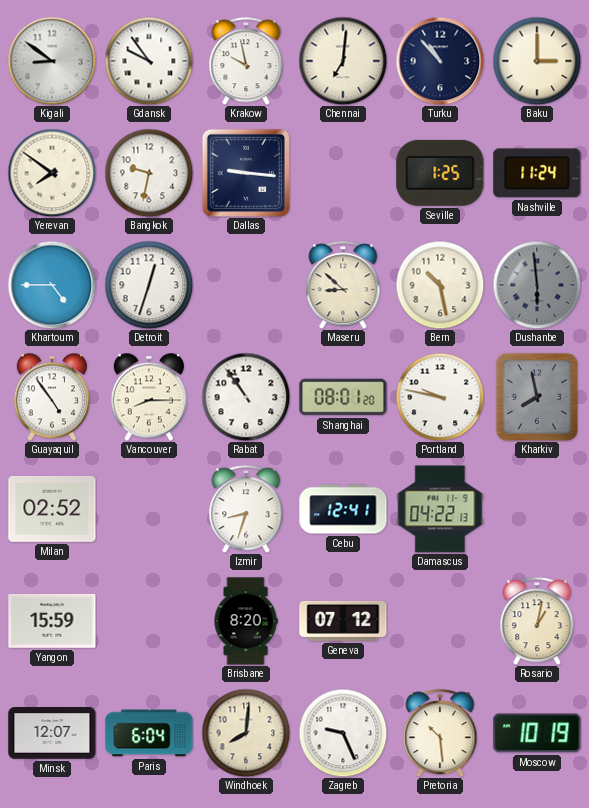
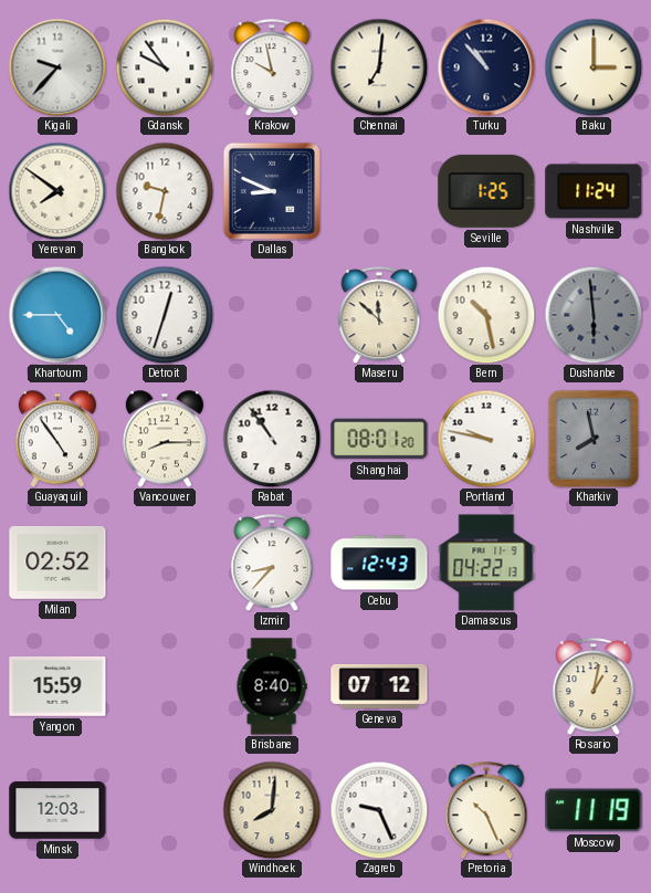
Kigali: 8:51 -> 9:37
Dallas: 9:16 -> 8:49
Maseru: 8:52 -> 11:52
Izmir: 8:33 -> 8:37
Cebu: 12:41 -> 12:43
Brisbane: 8:20 -> 8:40
Minsk: 12:07 -> 12:03
Paris: 6:04 -> none
Pretoria: 10:29 -> 10:26
Moscow: 10:19 -> 11:19
